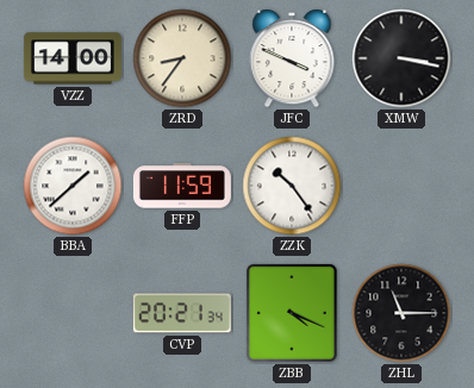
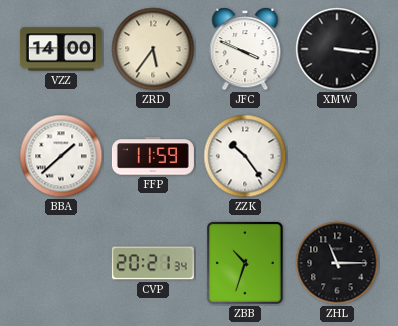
ZRD: 8:36 -> 5:36
XMW: 3:17 -> 3:16
ZBB: 4:19 -> 10:33
